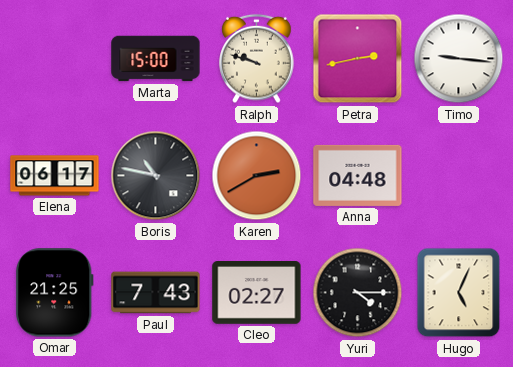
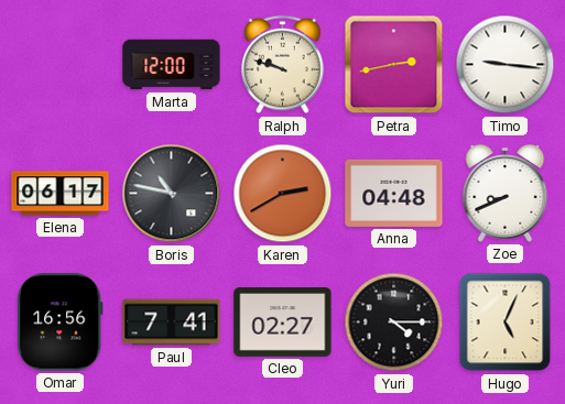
Marta: 15:00 -> 12:00
Zoe: none -> 8:41
Omar: 21:25 -> 16:56
Paul: 7:43 -> 7:41
